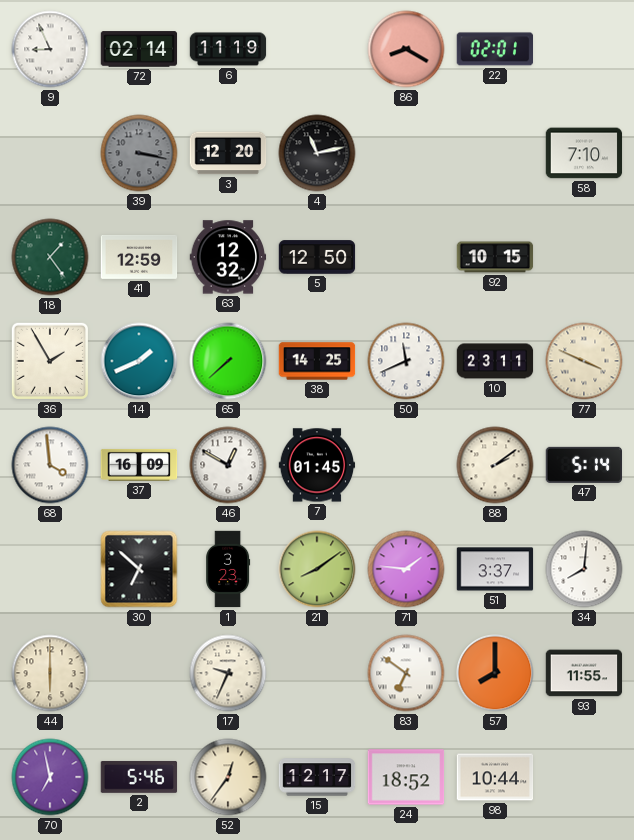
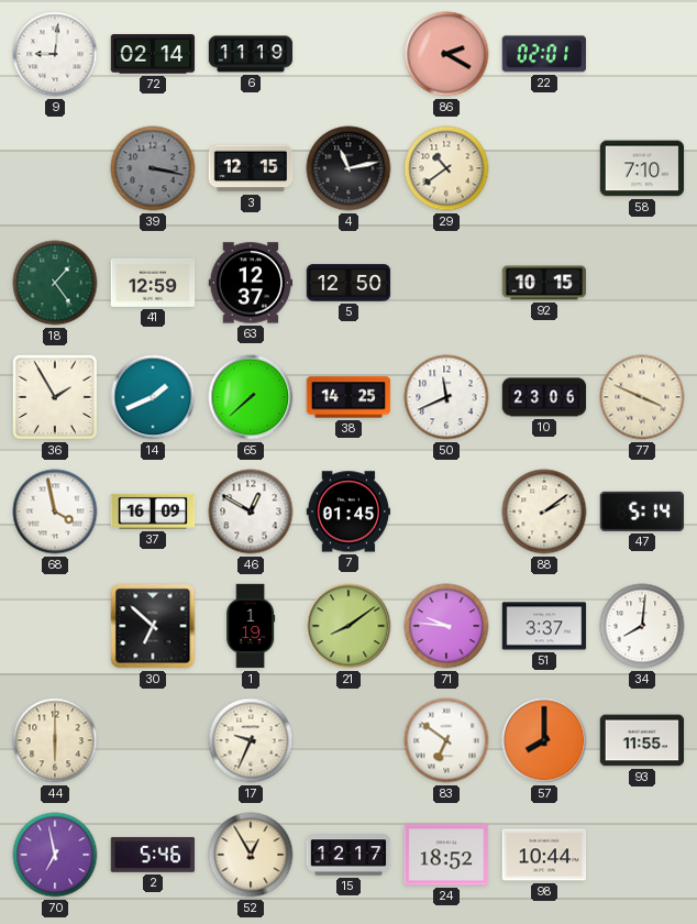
9: 8:56 -> 9:01
86: 8:20 -> 2:20
3: 12:20 -> 12:15
29: none -> 10:39
63: 12:32 -> 12:37
10: 23:11 -> 23:06
68: 3:59 -> 3:58
1: 3:23 -> 1:19
71: 1:46 -> 9:46
52: 12:36 -> 12:55
